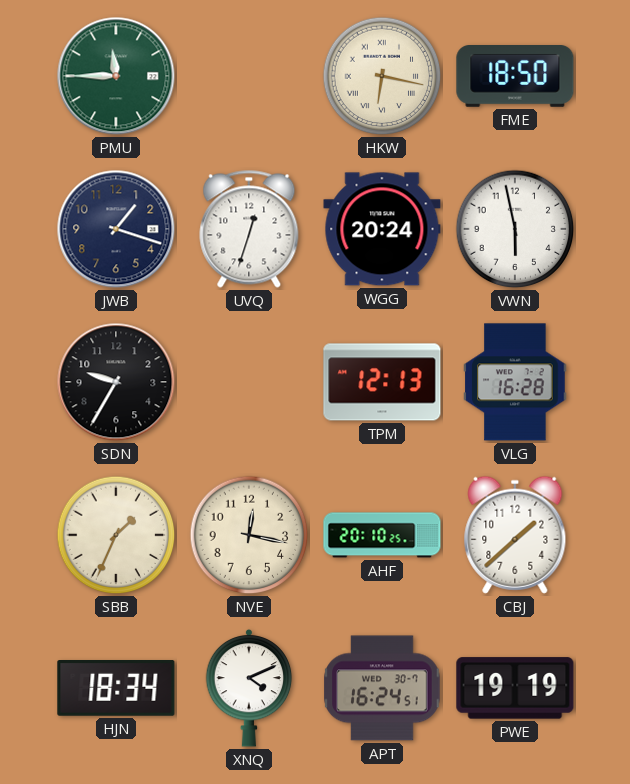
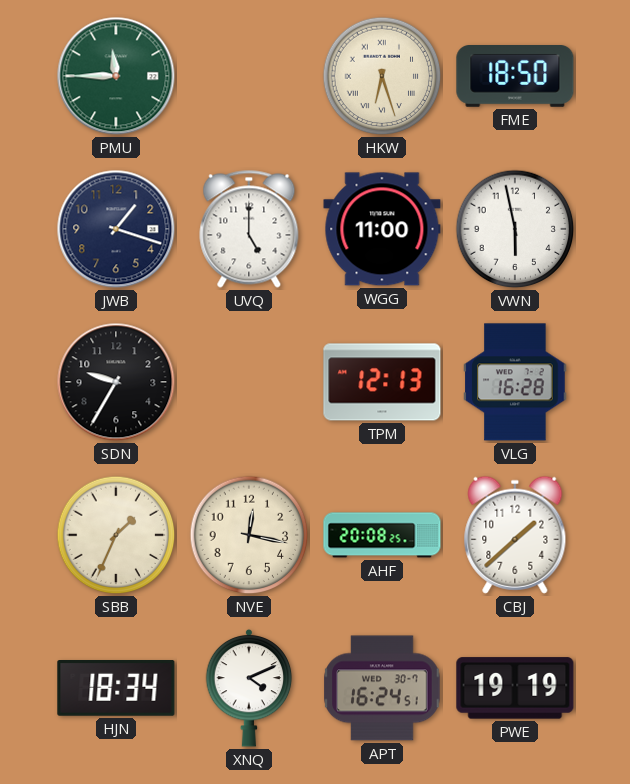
HKW: 6:17 -> 6:27
UVQ: 12:33 -> 5:00
WGG: 20:24 -> 11:00
AHF: 20:10 -> 20:08
